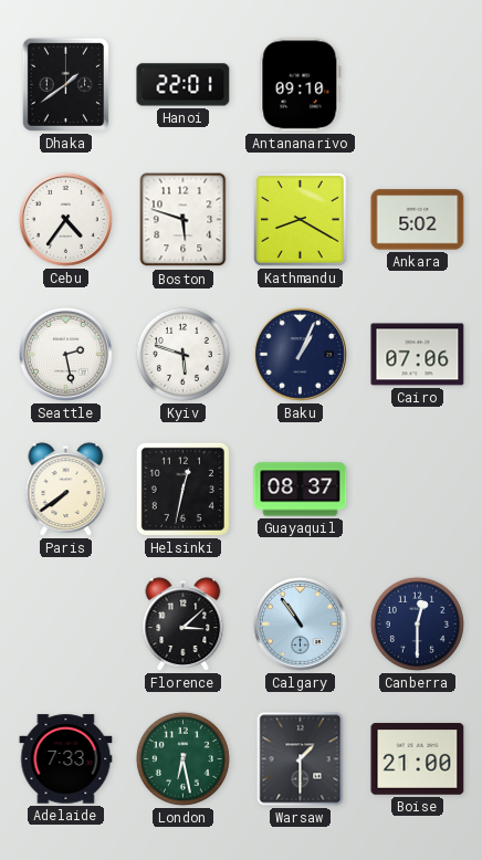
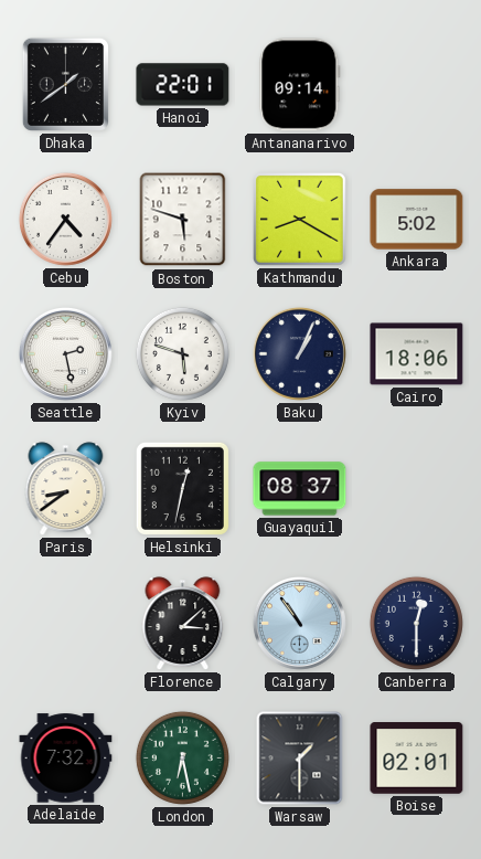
Antananarivo: 09:10 -> 09:14
Cairo: 07:06 -> 18:06
Paris: 7:39 -> 8:39
Adelaide: 7:33 -> 7:32
Boise: 21:00 -> 02:01
